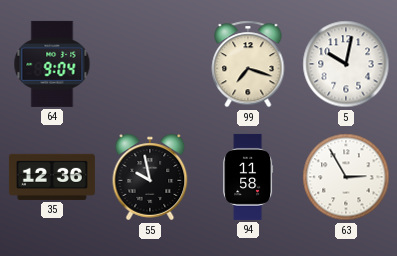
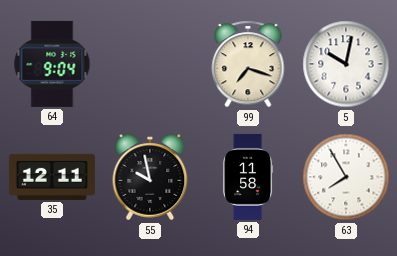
35: 12:36 -> 12:11
63: 2:55 -> 7:55
